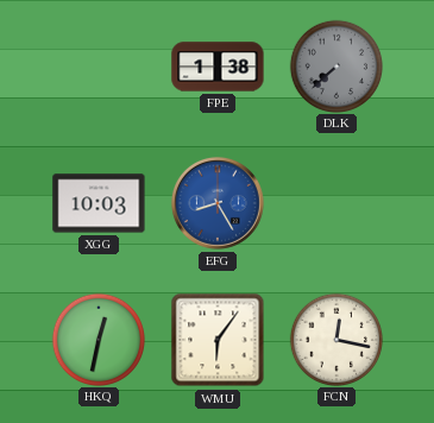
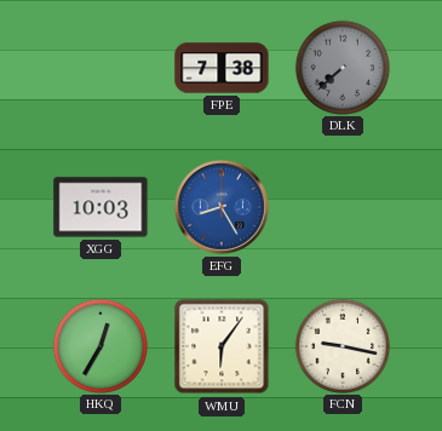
FPE: 1:38 -> 7:38
HKQ: 12:32 -> 12:35
FCN: 12:17 -> 9:17
